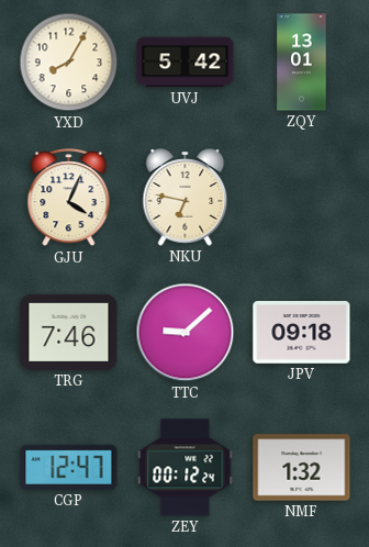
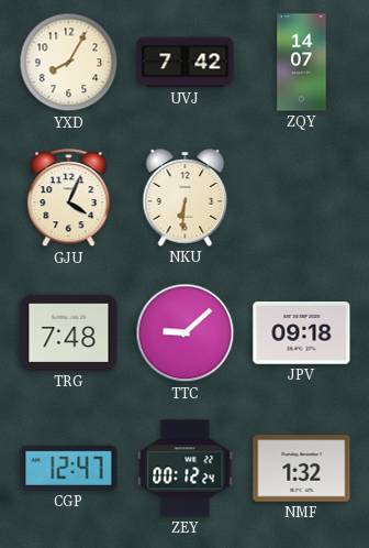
UVJ: 5:42 -> 7:42
ZQY: 13:01 -> 14:07
NKU: 6:47 -> 6:31
TRG: 7:46 -> 7:48
